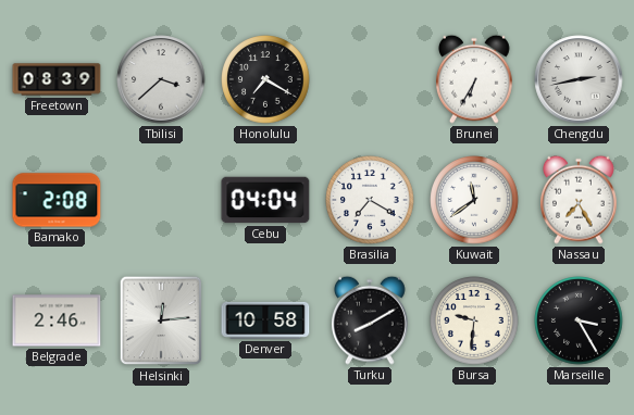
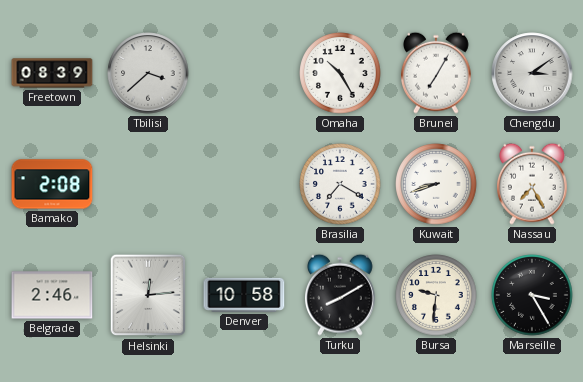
Honolulu: 7:20 -> none
Omaha: none -> 10:25
Brunei: 6:35 -> 7:05
Chengdu: 2:43 -> 3:09
Cebu: 04:04 -> none
Kuwait: 11:39 -> 8:42
